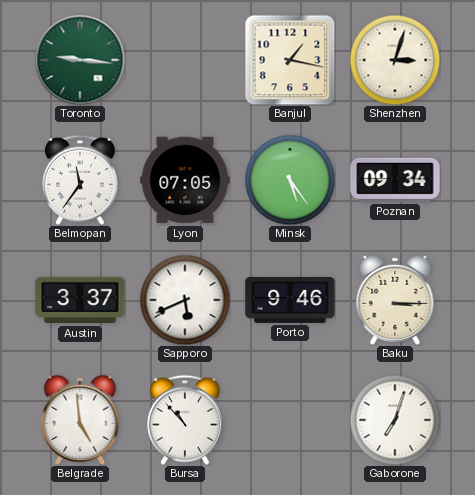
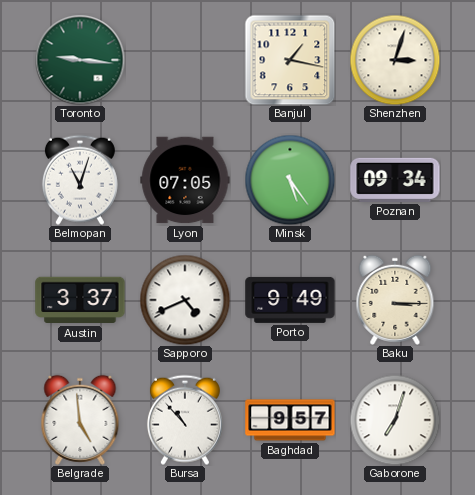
Belmopan: 11:36 -> 11:03
Sapporo: 5:41 -> 4:41
Porto: 9:46 -> 9:49
Baghdad: none -> 9:57
